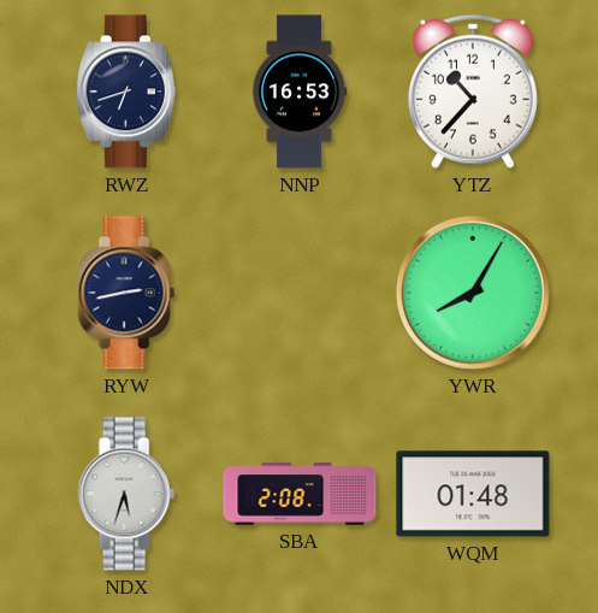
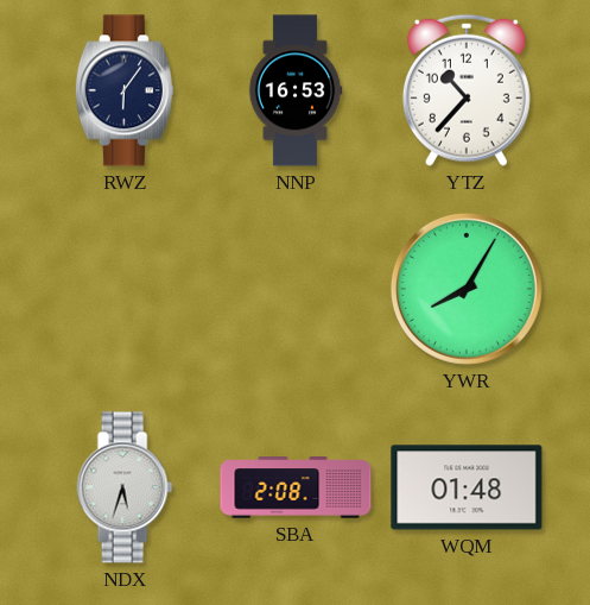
RWZ: 6:42 -> 6:06
RYW: 2:43 -> none
